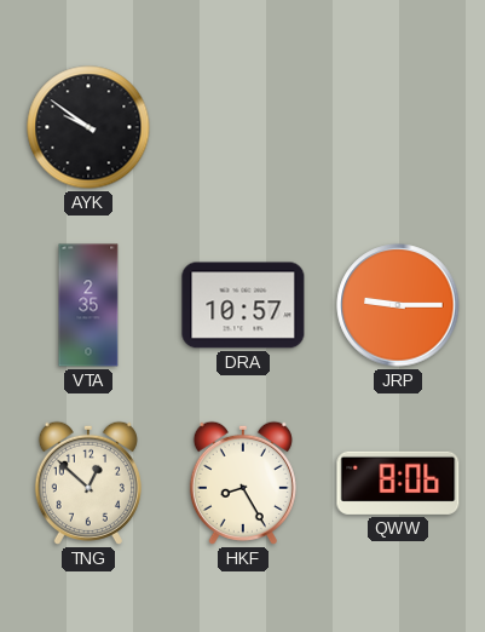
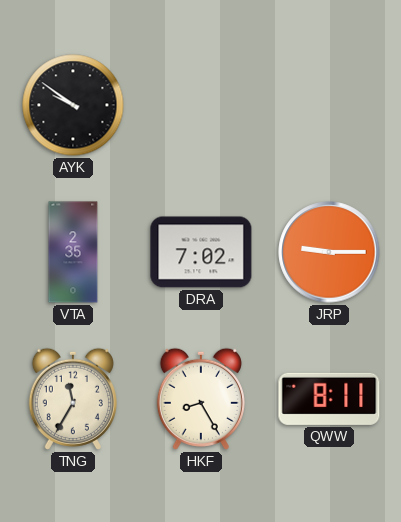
DRA: 10:57 -> 7:02
TNG: 12:52 -> 11:35
QWW: 8:06 -> 8:11
